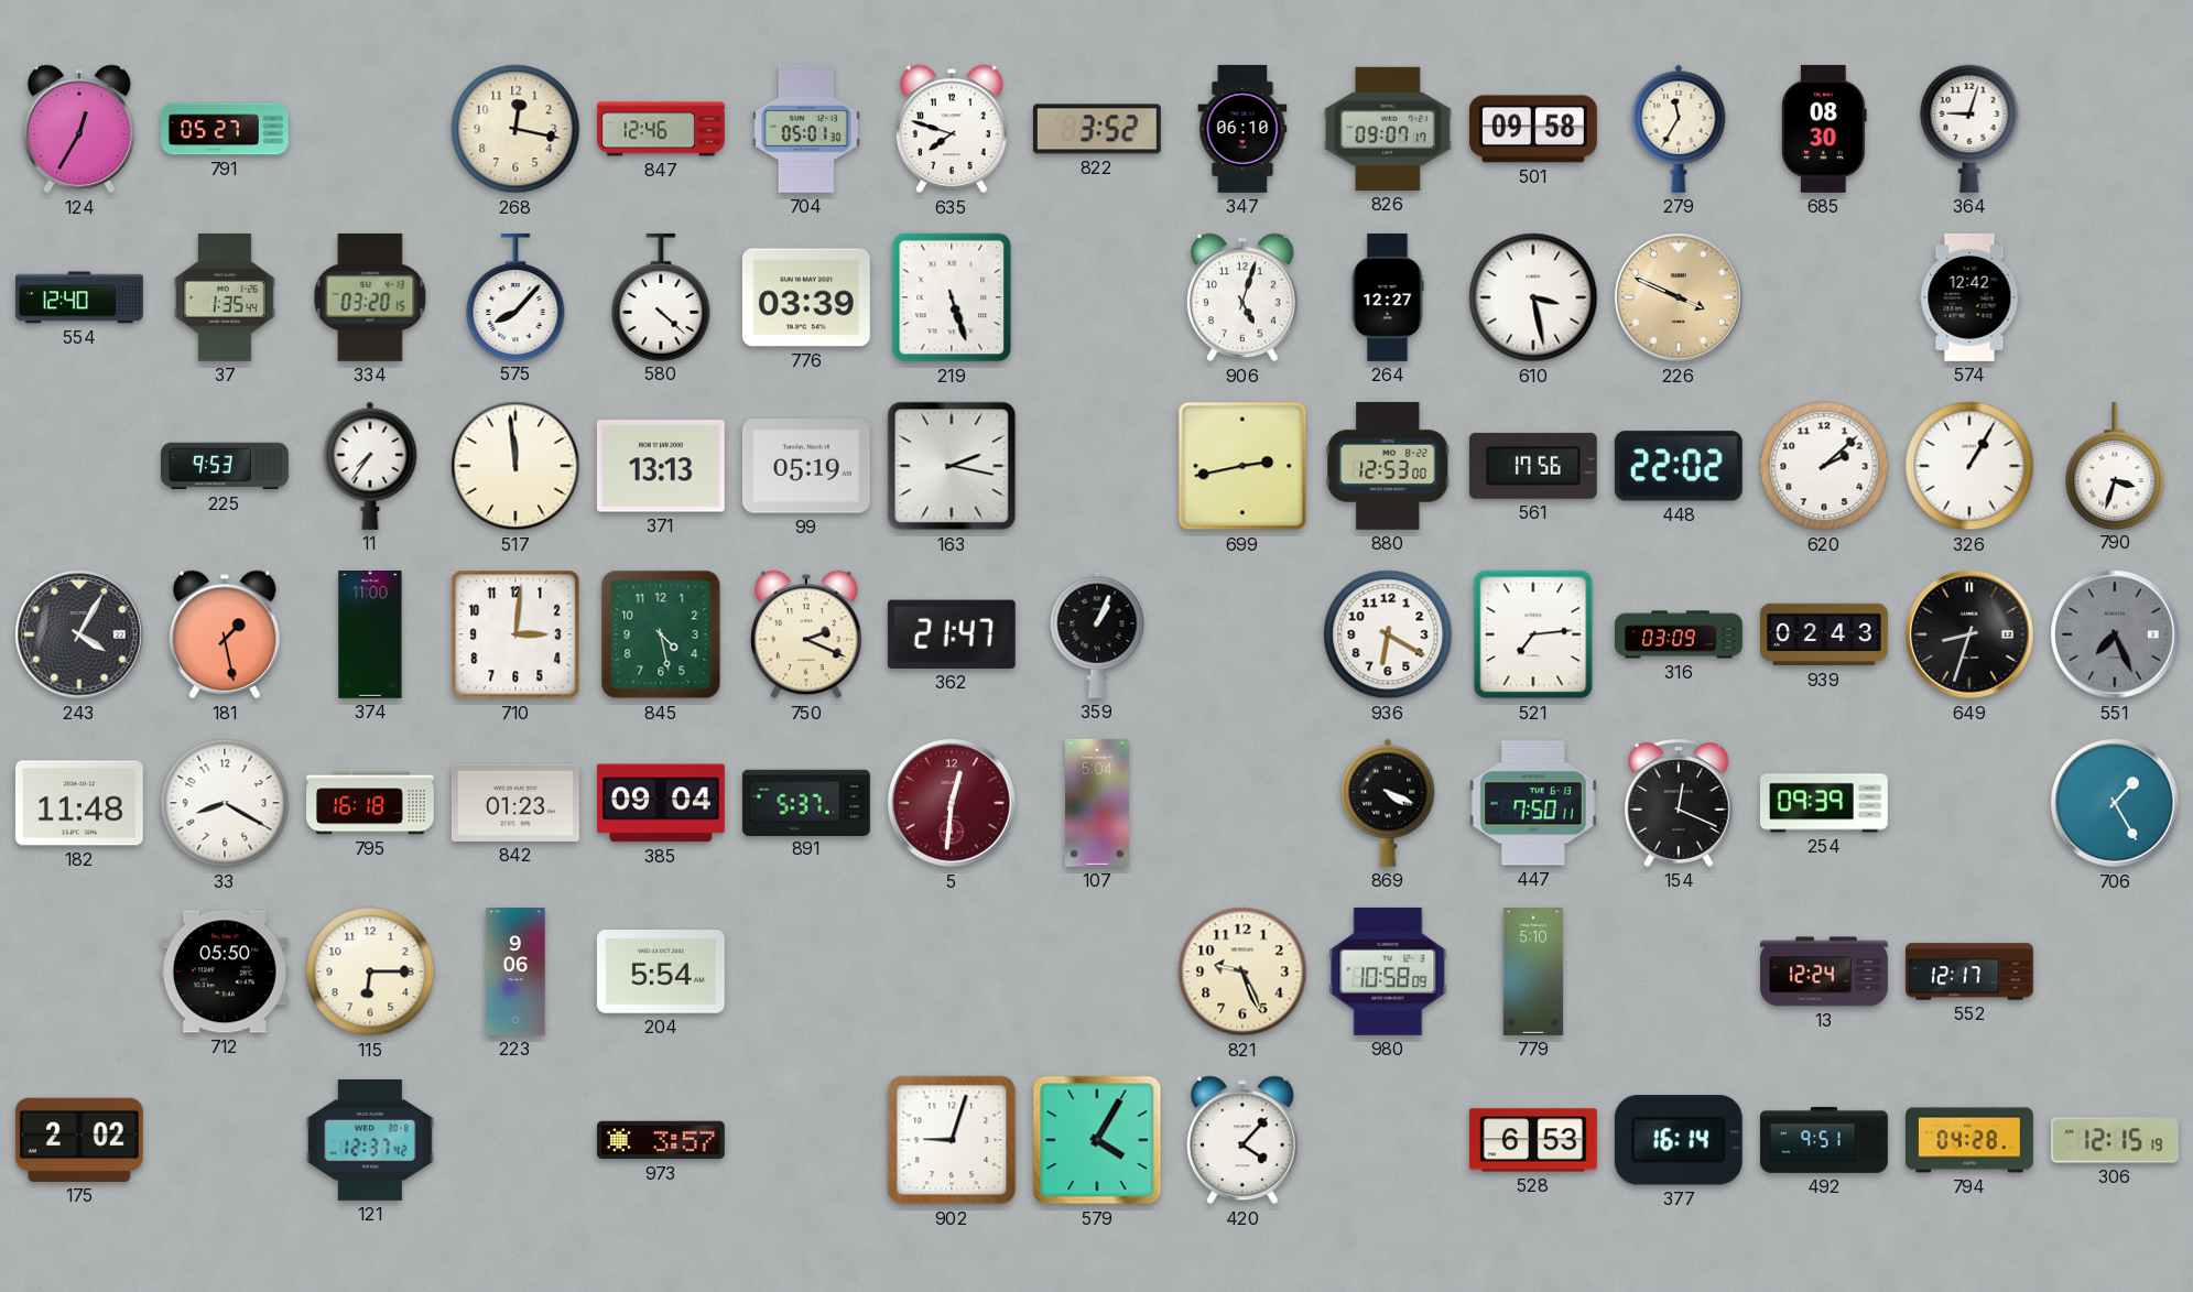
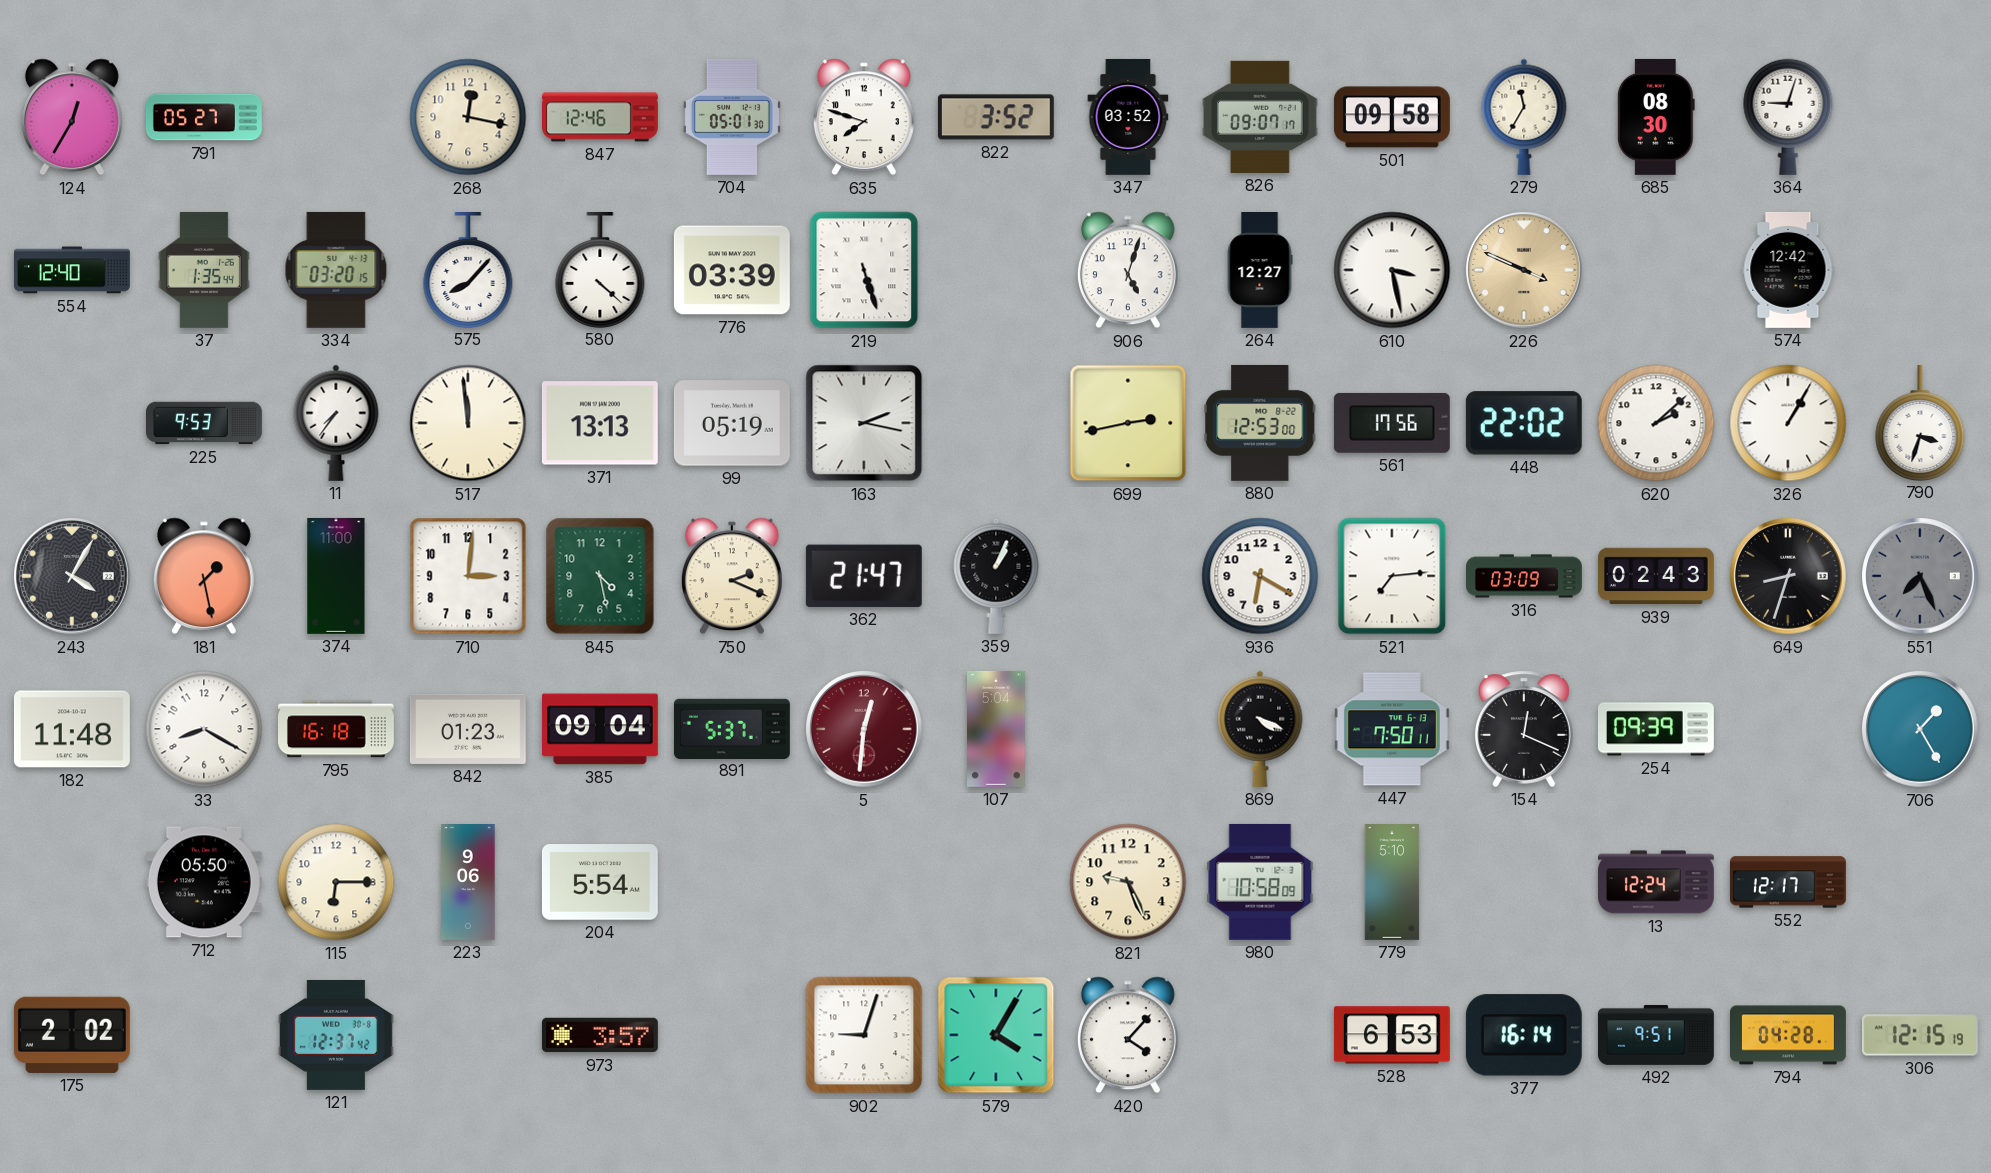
347: 06:10 -> 03:52
